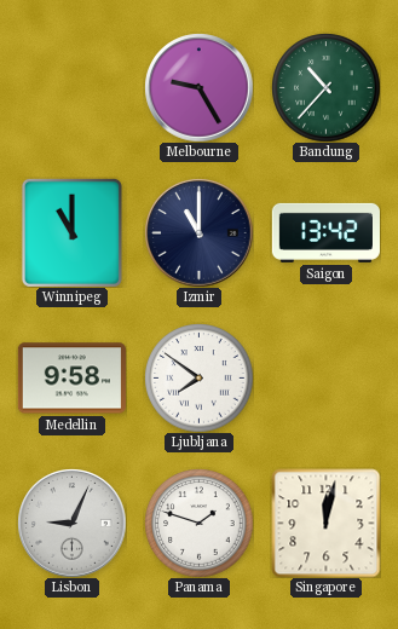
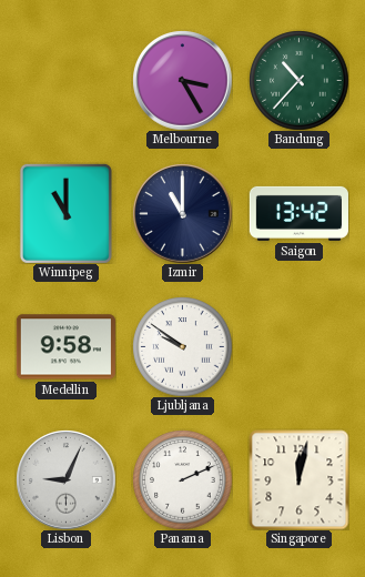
Melbourne: 9:25 -> 3:25
Ljubljana: 7:51 -> 9:51
Panama: 1:48 -> 2:11
